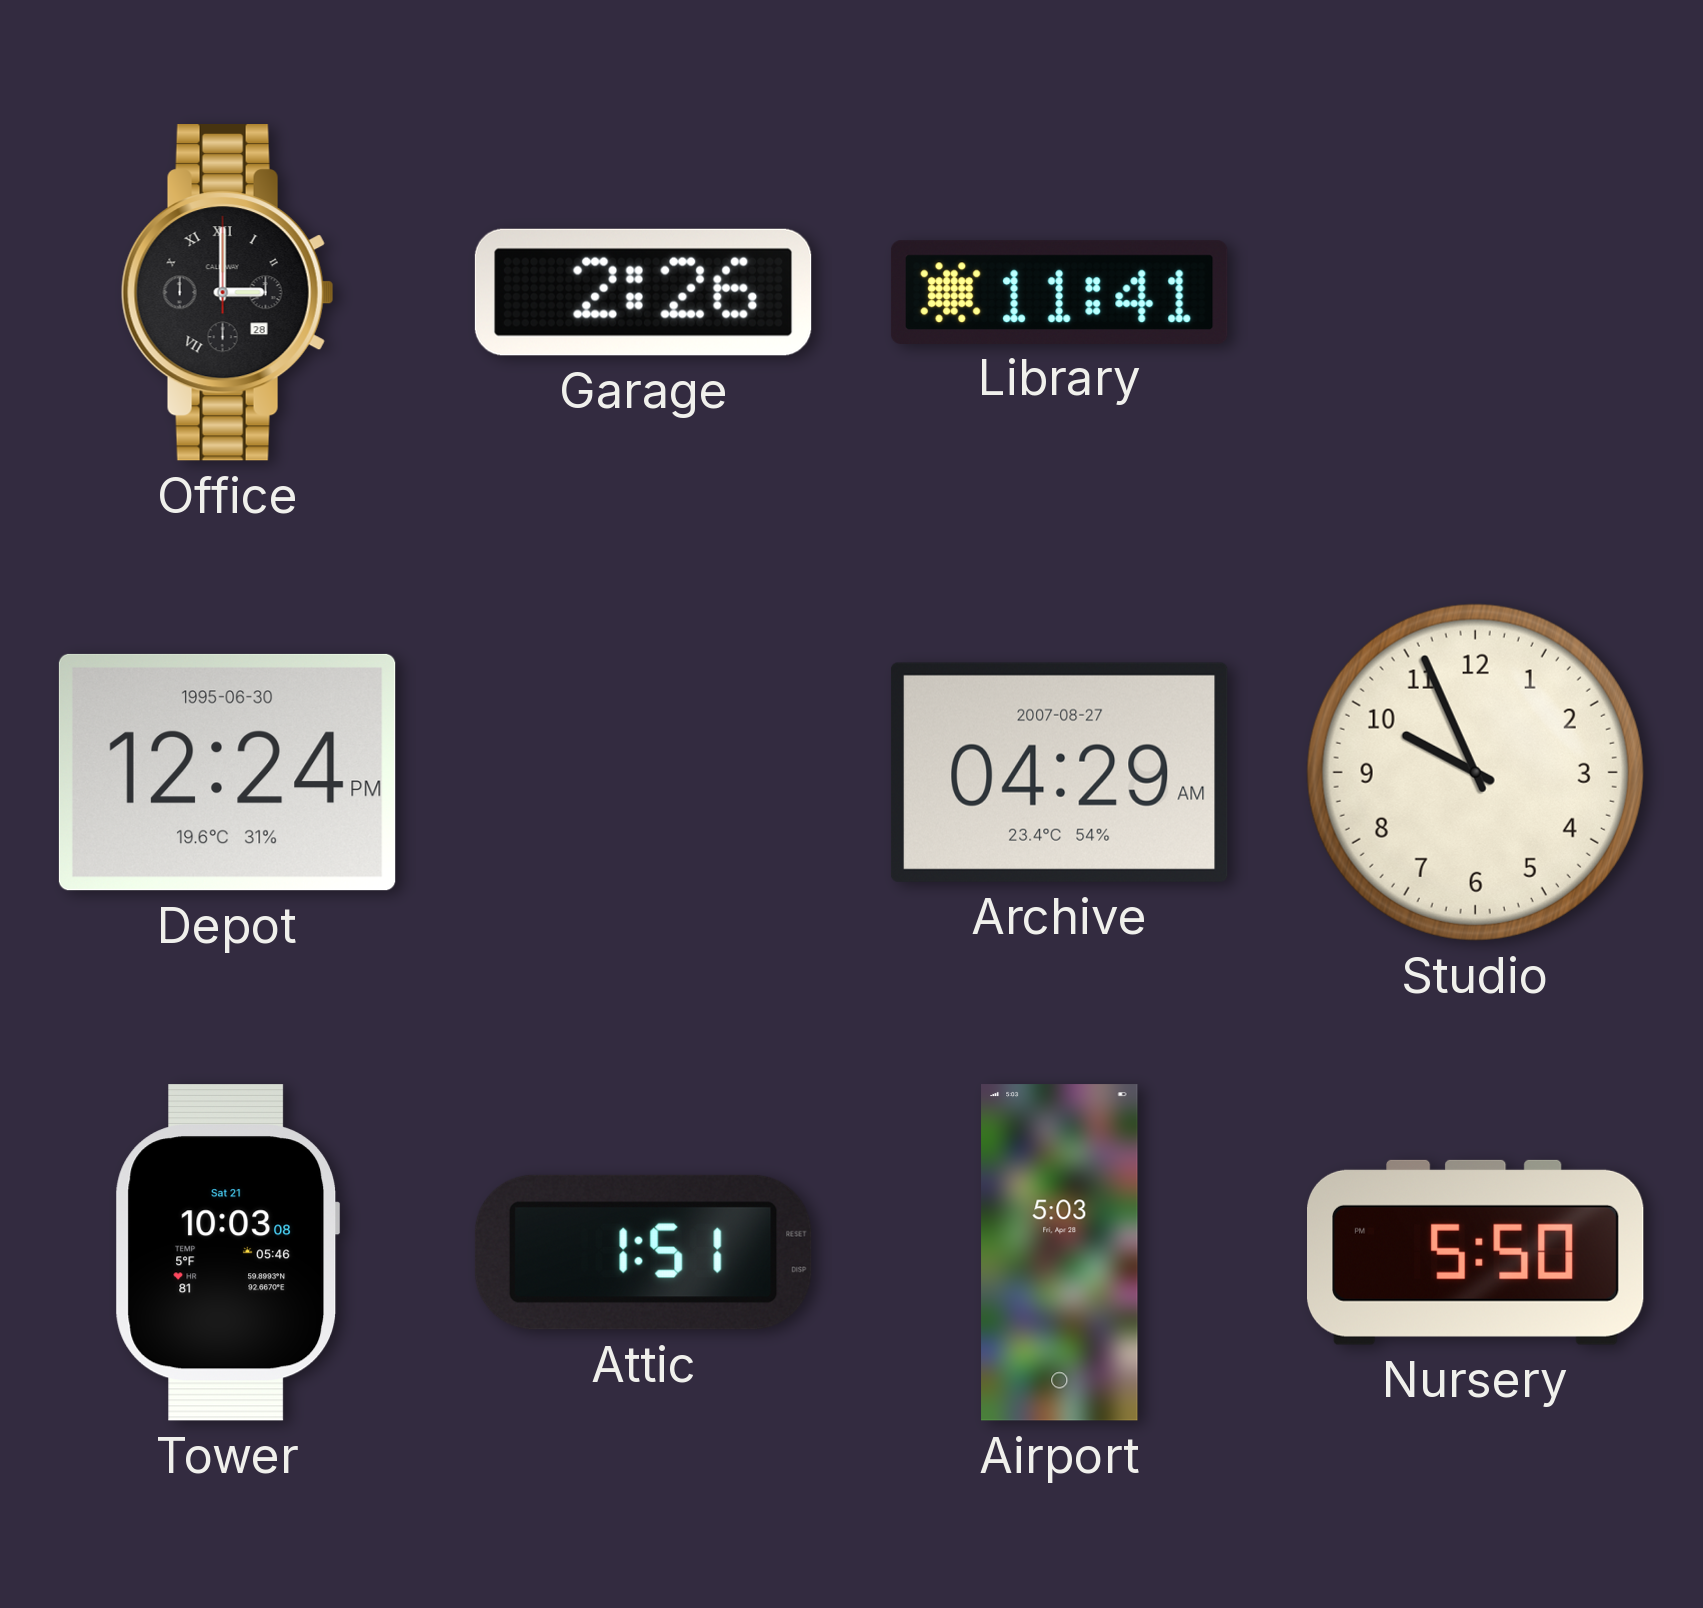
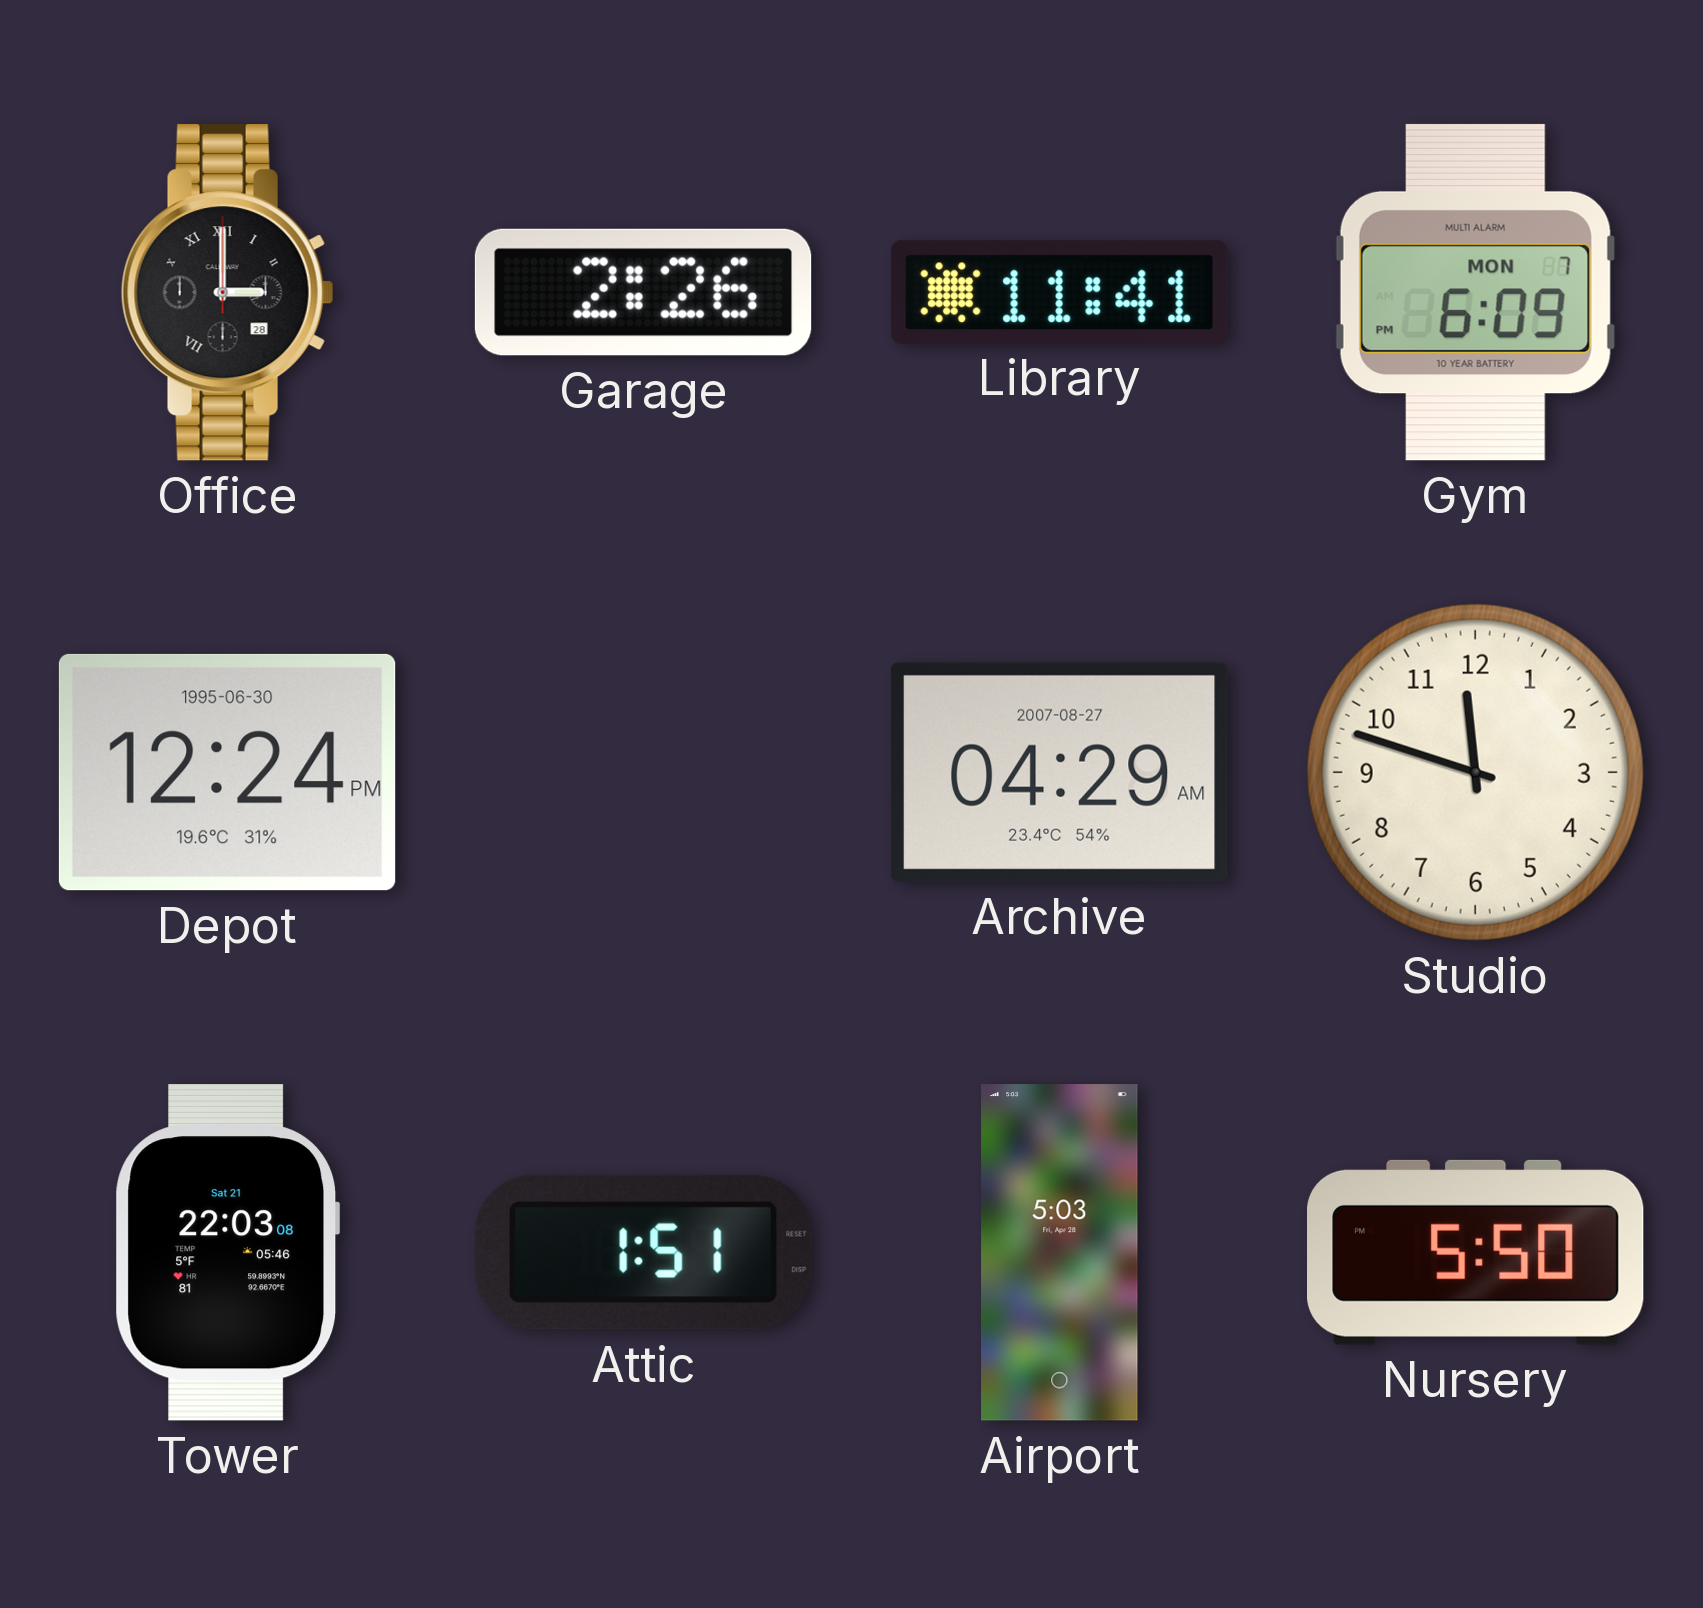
Gym: none -> 6:09
Studio: 9:56 -> 11:48
Tower: 10:03 -> 22:03
